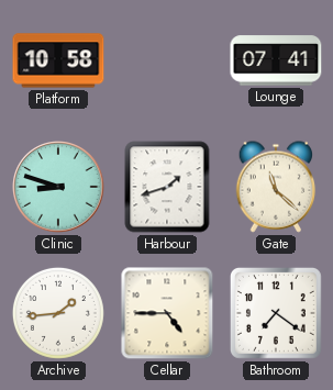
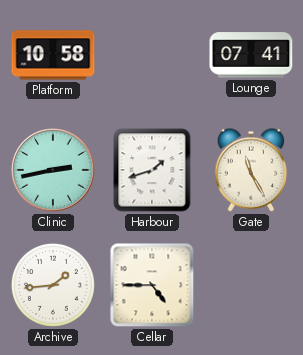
Clinic: 8:48 -> 2:43
Gate: 11:22 -> 11:25
Bathroom: 7:21 -> none
